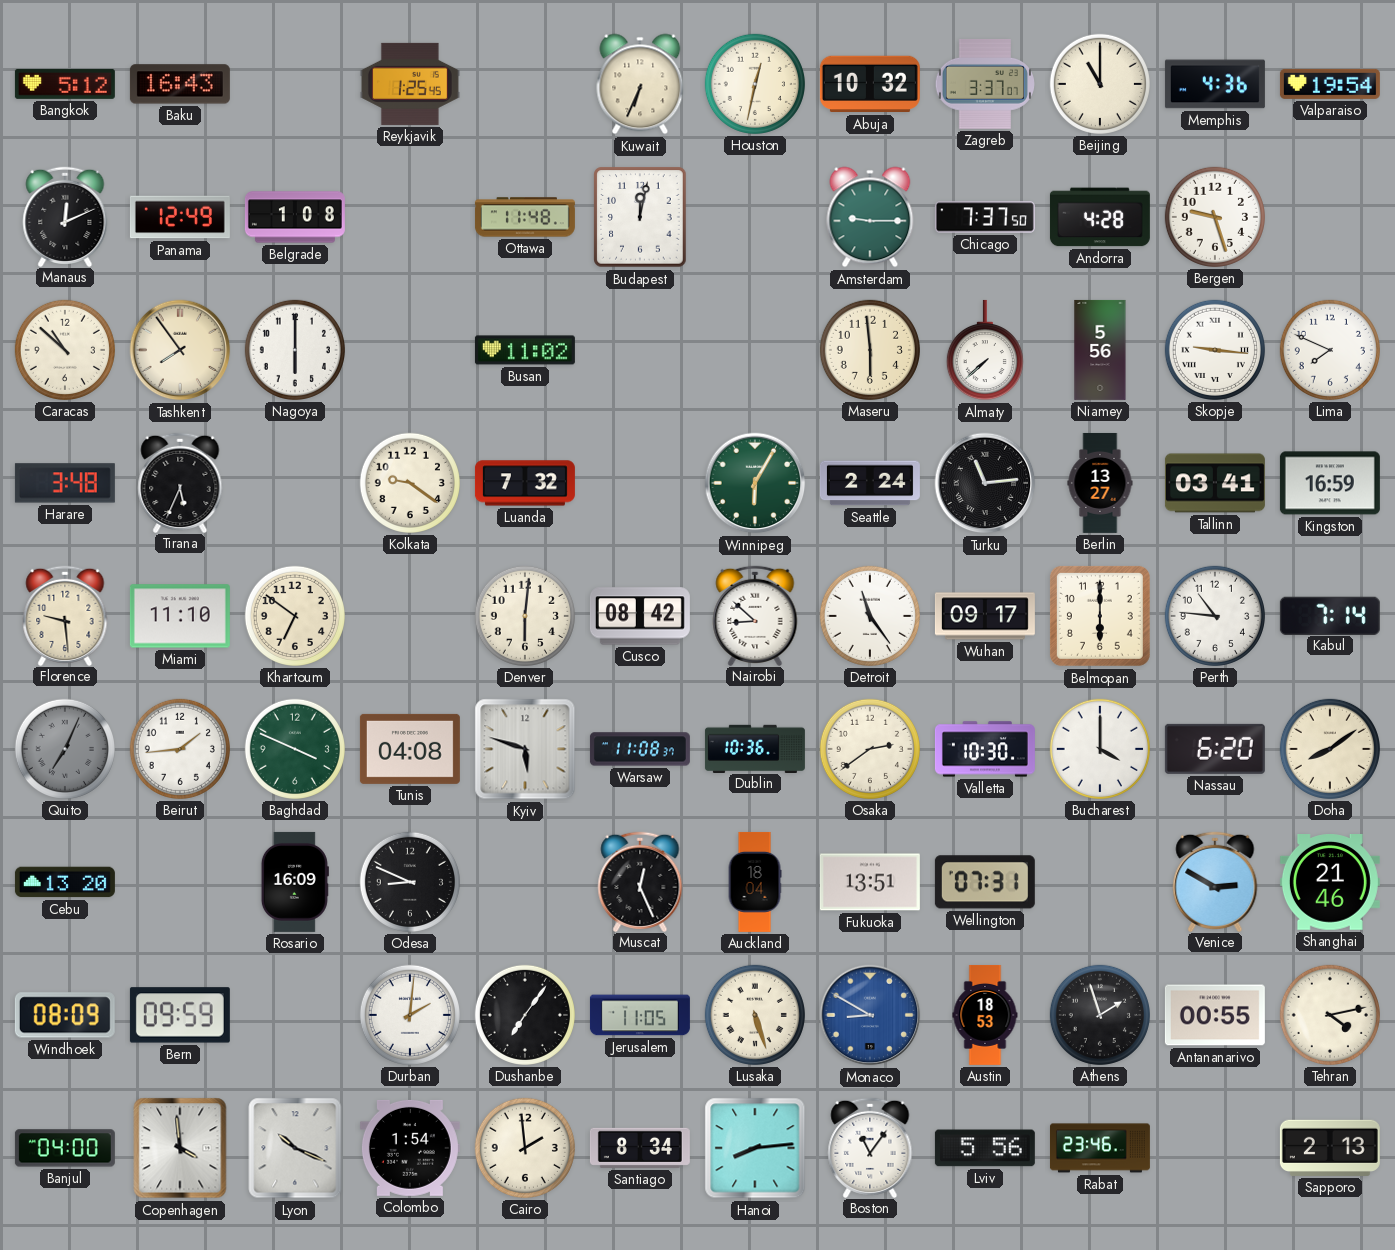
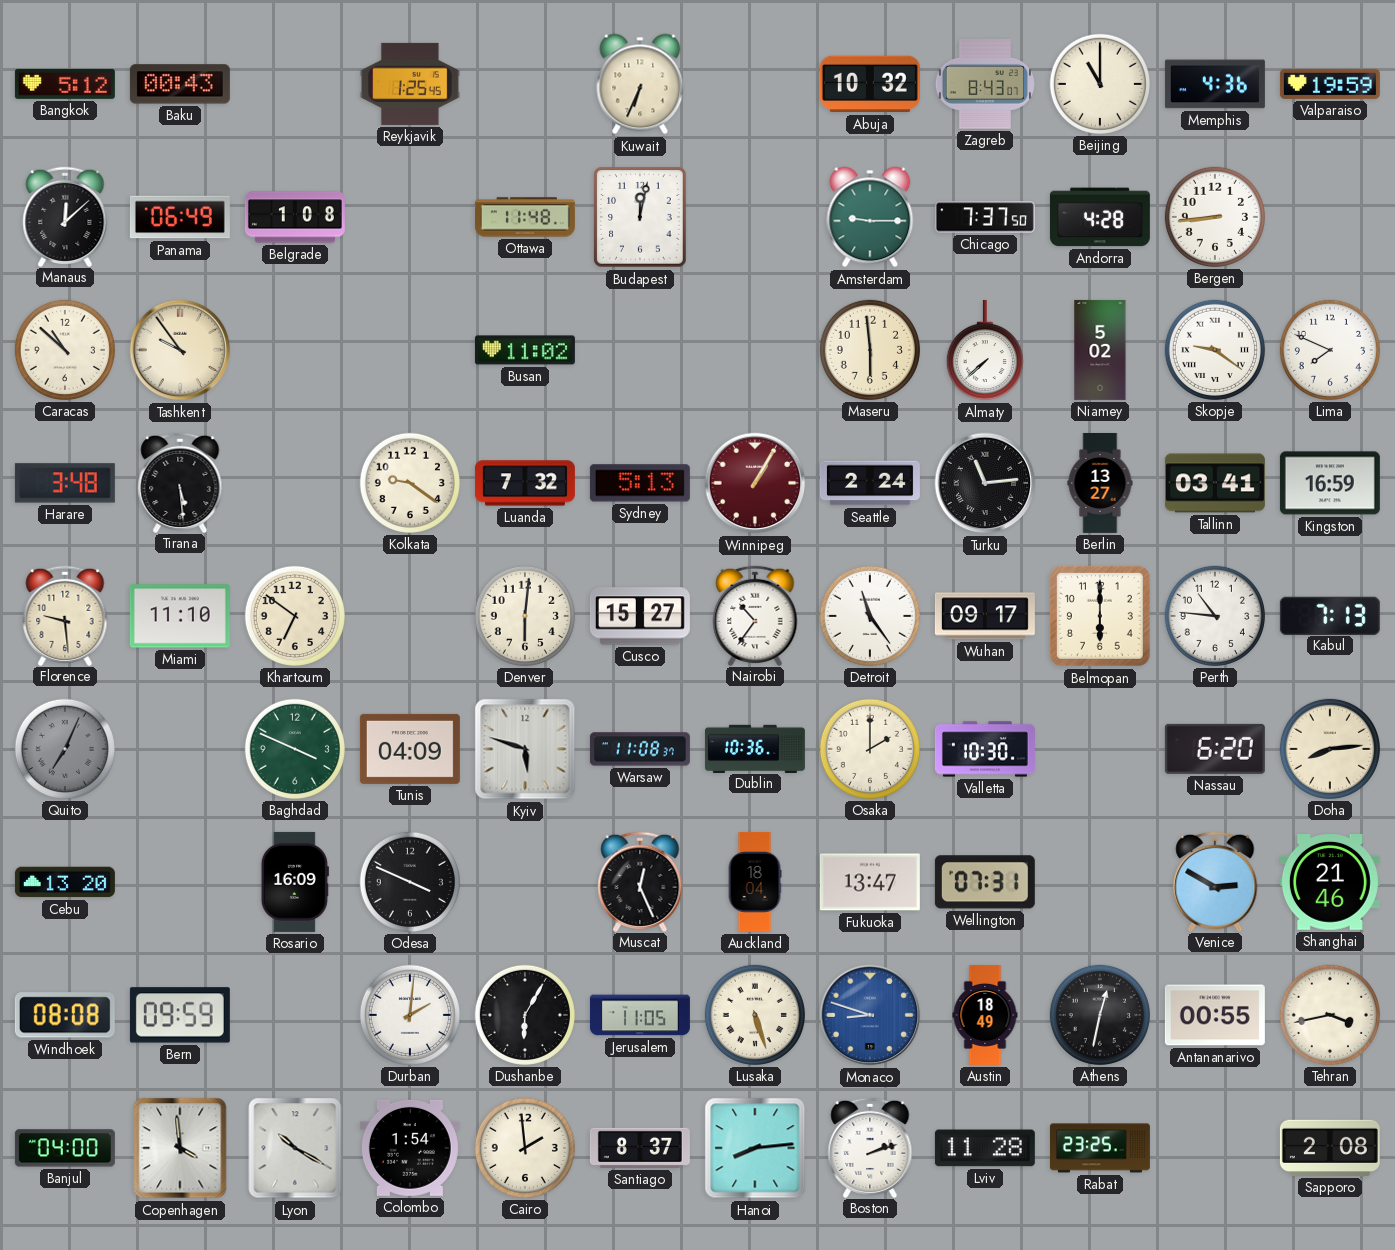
Baku: 16:43 -> 00:43
Houston: 12:32 -> none
Zagreb: 3:37 -> 8:43
Valparaiso: 19:54 -> 19:59
Manaus: 12:11 -> 12:08
Panama: 12:49 -> 06:49
Bergen: 9:27 -> 8:44
Tashkent: 7:54 -> 9:54
Nagoya: 6:00 -> none
Niamey: 5:56 -> 5:02
Skopje: 9:16 -> 9:21
Tirana: 5:34 -> 5:29
Sydney: none -> 5:13
Winnipeg: 6:05 -> 1:05
Winnipeg dial: green -> burgundy
Cusco: 08:42 -> 15:27
Nairobi: 8:52 -> 10:36
Kabul: 7:14 -> 7:13
Beirut: 1:44 -> none
Tunis: 04:08 -> 04:09
Osaka: 2:39 -> 2:00
Bucharest: 4:00 -> none
Doha: 8:09 -> 8:14
Odesa: 8:49 -> 3:49
Fukuoka: 13:51 -> 13:47
Windhoek: 08:09 -> 08:08
Dushanbe: 7:06 -> 6:05
Monaco: 8:50 -> 8:48
Austin: 18:53 -> 18:49
Athens: 1:57 -> 12:32
Tehran: 4:13 -> 3:43
Lyon: 10:19 -> 10:20
Santiago: 8:34 -> 8:37
Boston: 11:06 -> 2:12
Lviv: 5:56 -> 11:28
Rabat: 23:46 -> 23:25
Sapporo: 2:13 -> 2:08
